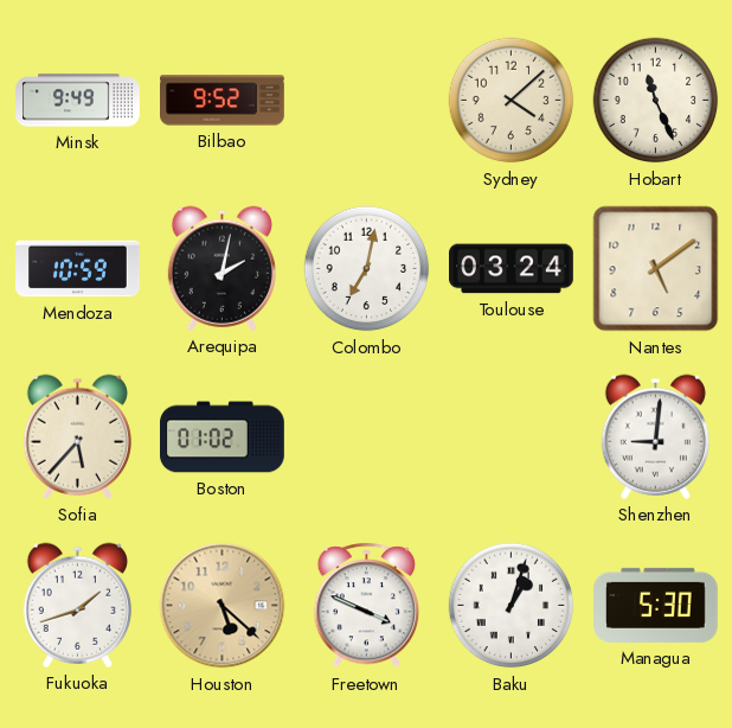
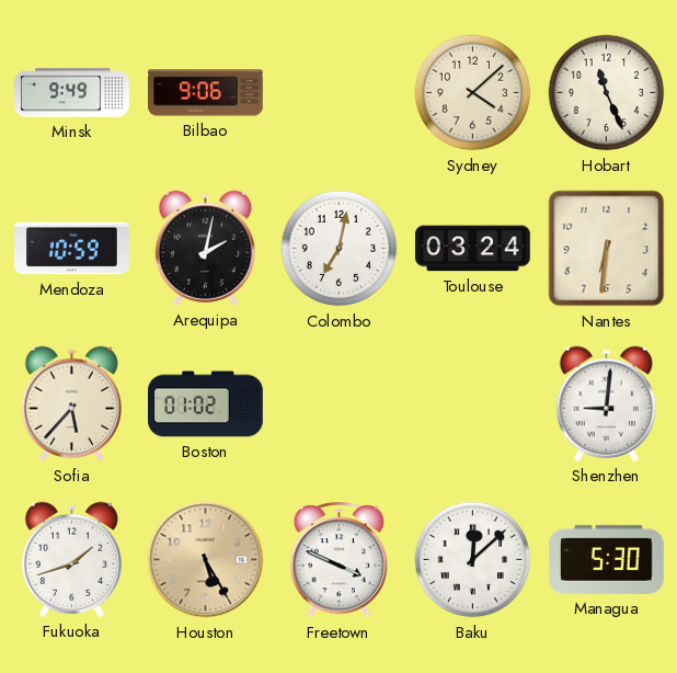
Bilbao: 9:52 -> 9:06
Nantes: 5:09 -> 6:31
Houston: 5:22 -> 5:25
Baku: 1:03 -> 12:08
